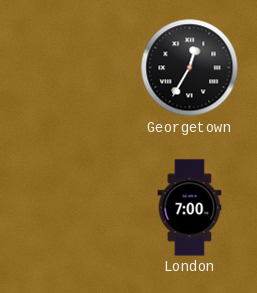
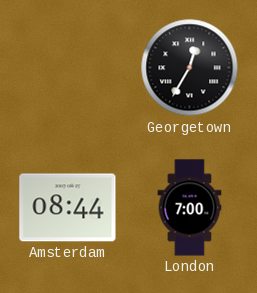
Amsterdam: none -> 08:44
